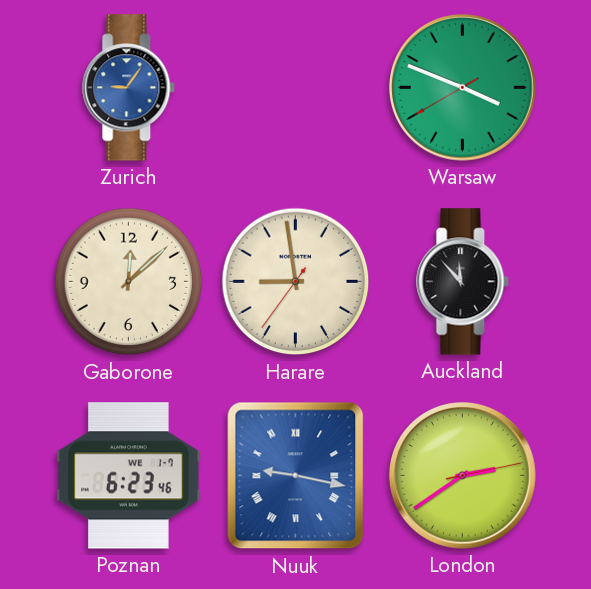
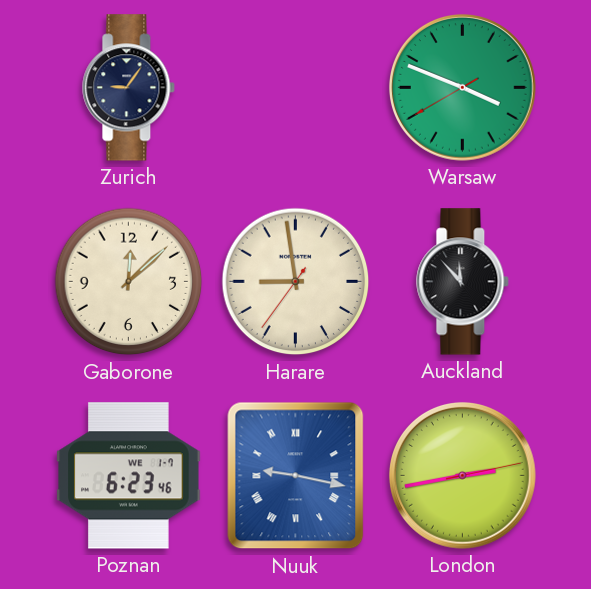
Zurich dial: blue -> navy
London: 2:39 -> 2:43
